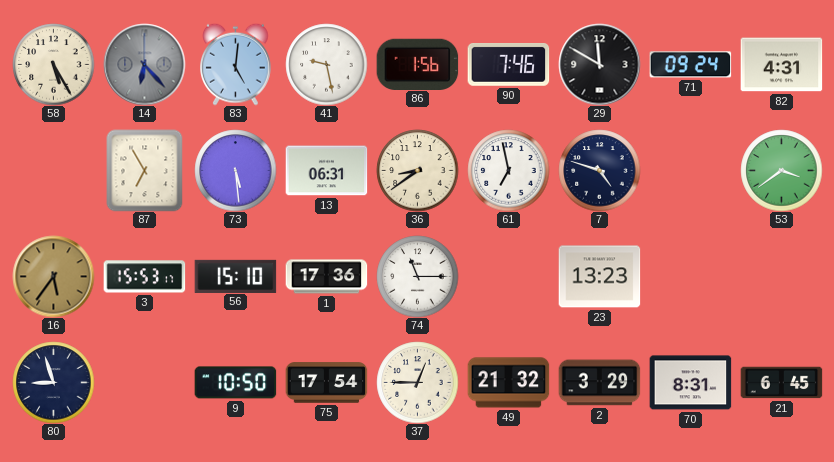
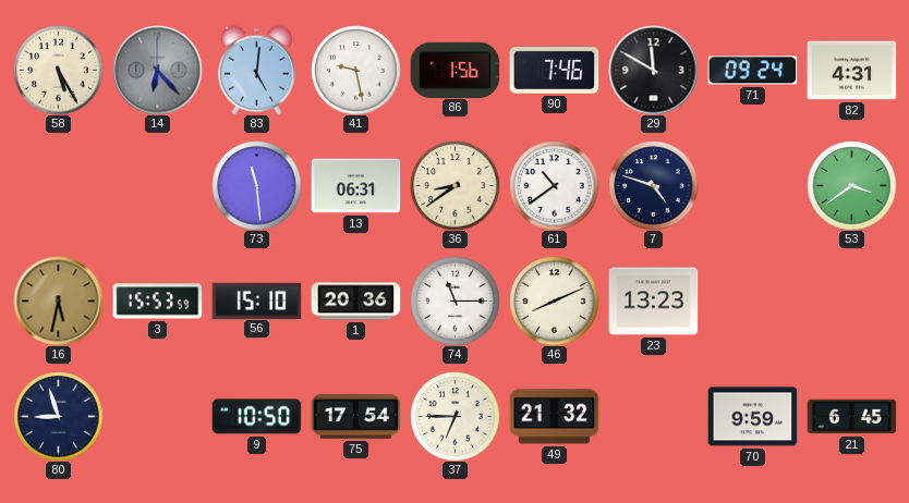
87: 6:55 -> none
73: 5:29 -> 11:29
61: 6:58 -> 10:39
16: 5:36 -> 5:32
3: 15:53:17 -> 15:53:59
1: 17:36 -> 20:36
46: none -> 8:11
37: 12:45 -> 6:45
2: 3:29 -> none
70: 8:31 -> 9:59
